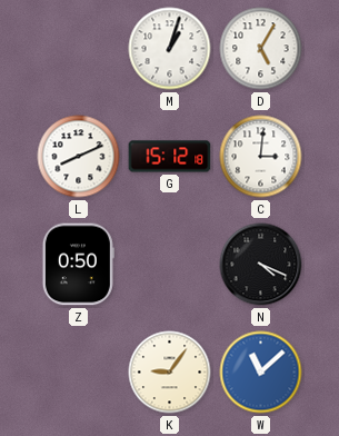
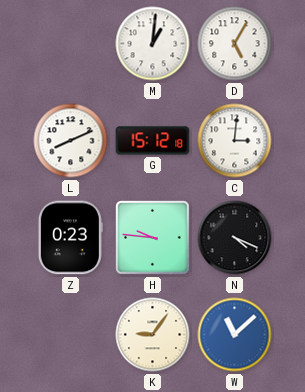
M: 1:03 -> 1:01
Z: 0:50 -> 0:23
H: none -> 9:46
